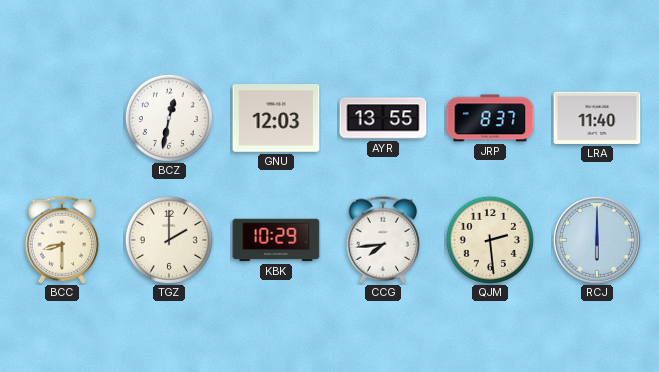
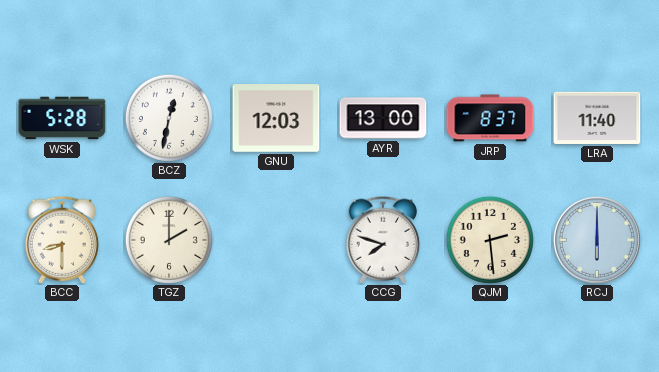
WSK: none -> 5:28
AYR: 13:55 -> 13:00
KBK: 10:29 -> none
CCG: 7:44 -> 7:48
